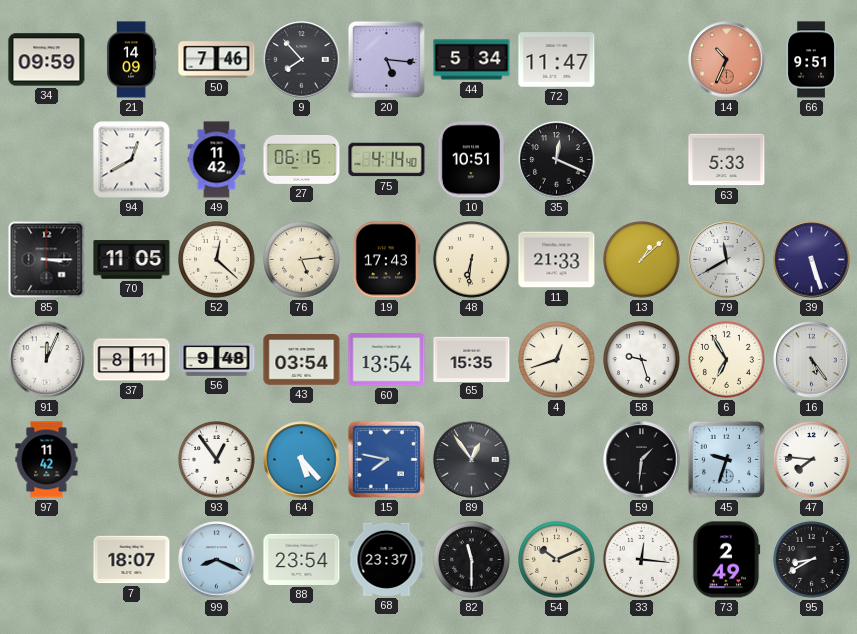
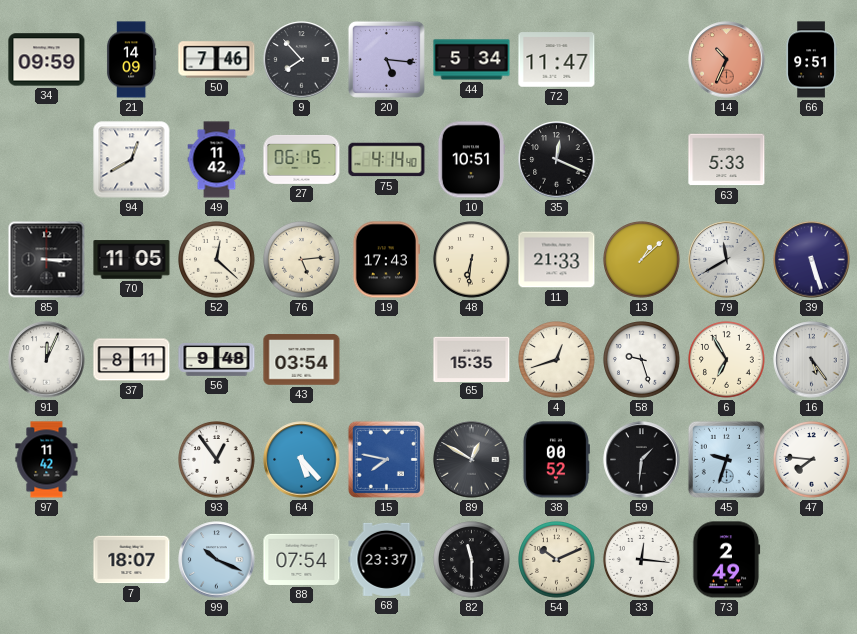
60: 13:54 -> none
89: 12:54 -> 12:50
38: none -> 00:52
99: 8:19 -> 10:19
88: 23:54 -> 07:54
95: 8:40 -> none
